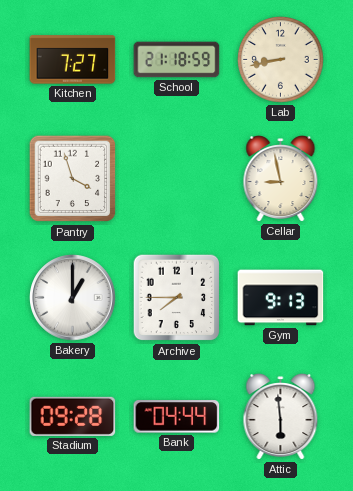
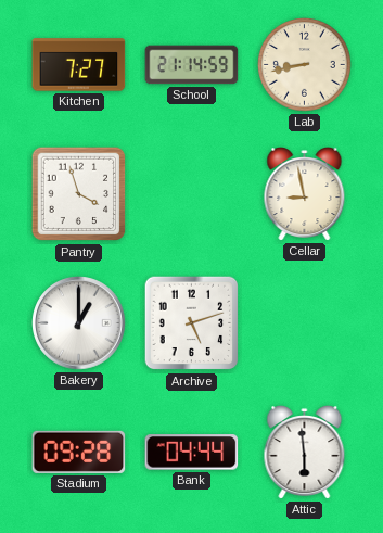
School: 21:18 -> 21:14
Archive: 7:45 -> 5:12
Gym: 9:13 -> none
